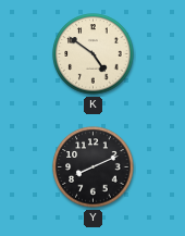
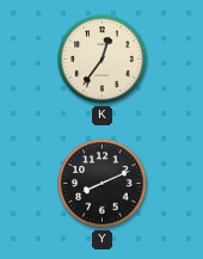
K: 4:51 -> 12:36
